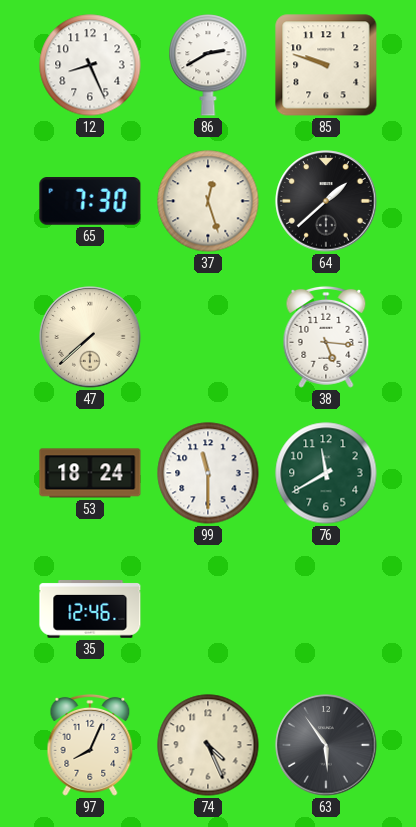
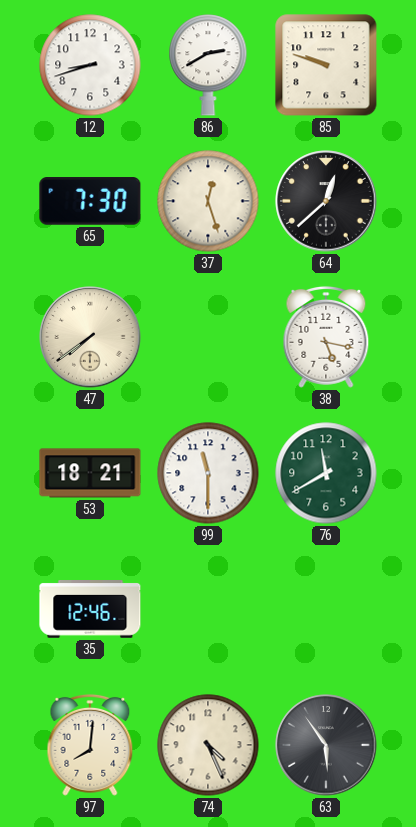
12: 8:26 -> 8:42
64: 1:38 -> 12:38
47: 7:38 -> 7:39
38: 5:16 -> 5:17
53: 18:24 -> 18:21
97: 8:04 -> 8:01
